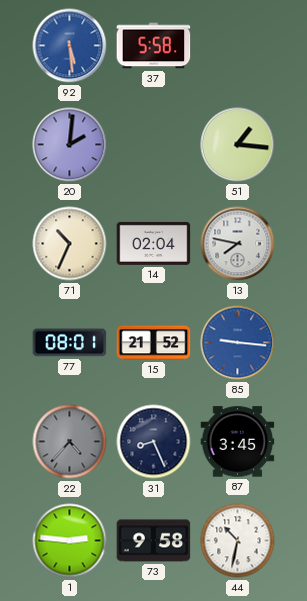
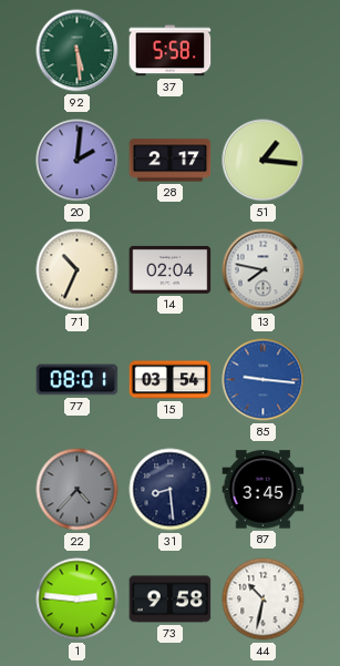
92 dial: blue -> green
28: none -> 2:17
15: 21:52 -> 03:54
31: 8:26 -> 8:29
